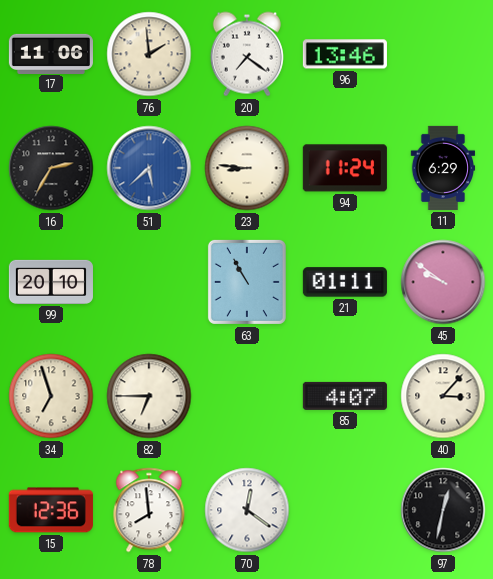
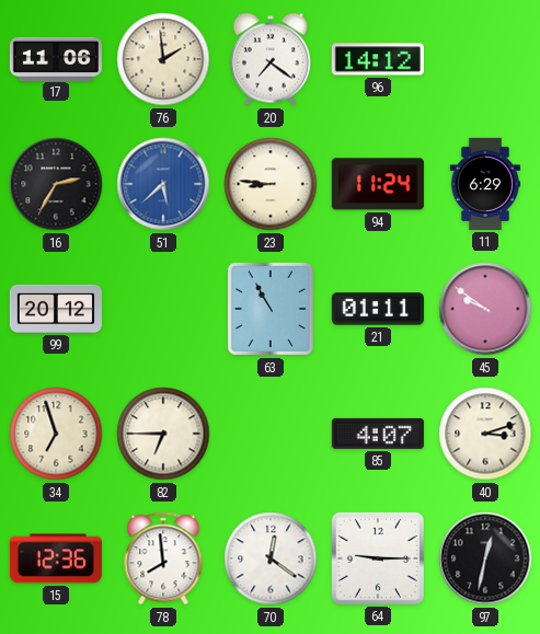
96: 13:46 -> 14:12
99: 20:10 -> 20:12
40: 3:07 -> 3:12
64: none -> 9:15
